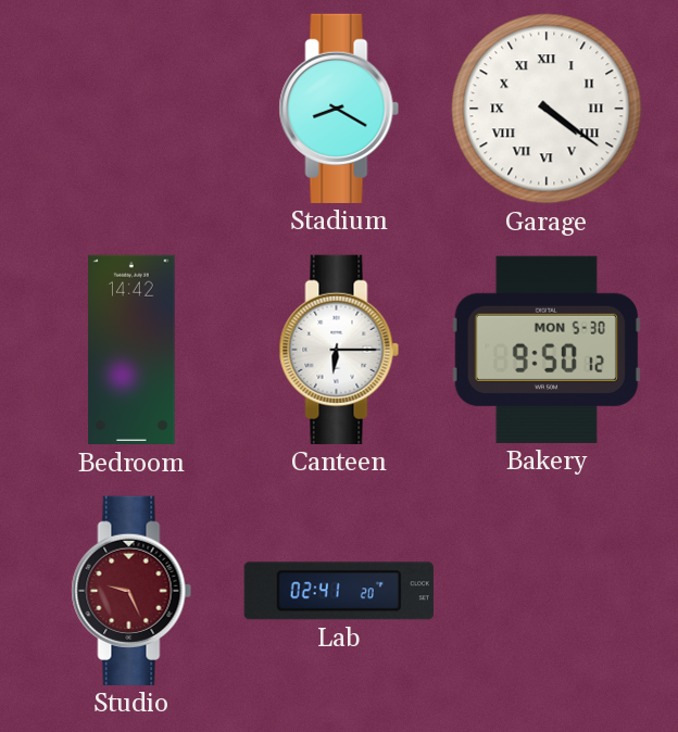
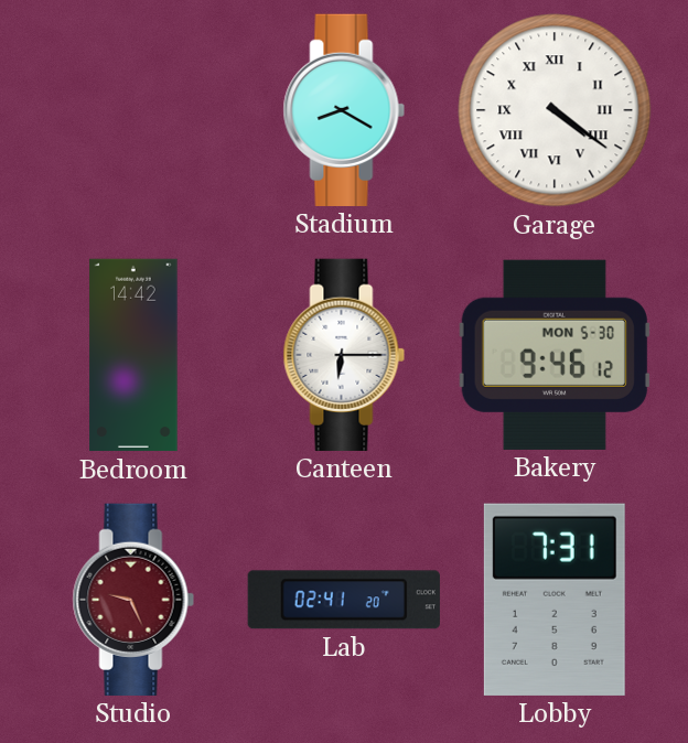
Bakery: 9:50 -> 9:46
Lobby: none -> 7:31
